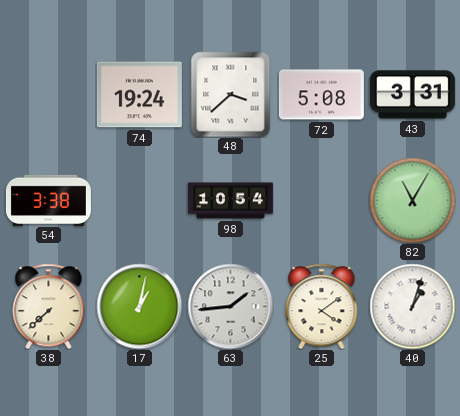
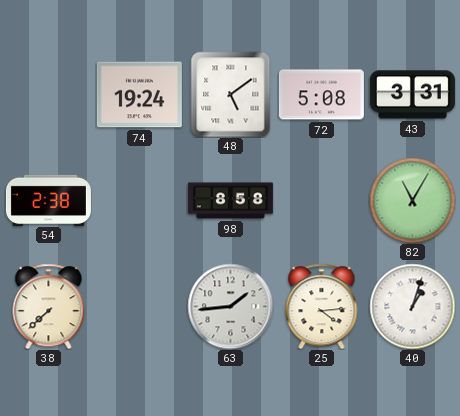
48: 3:38 -> 5:09
54: 3:38 -> 2:38
98: 10:54 -> 8:58
17: 1:02 -> none
25: 4:09 -> 4:14
